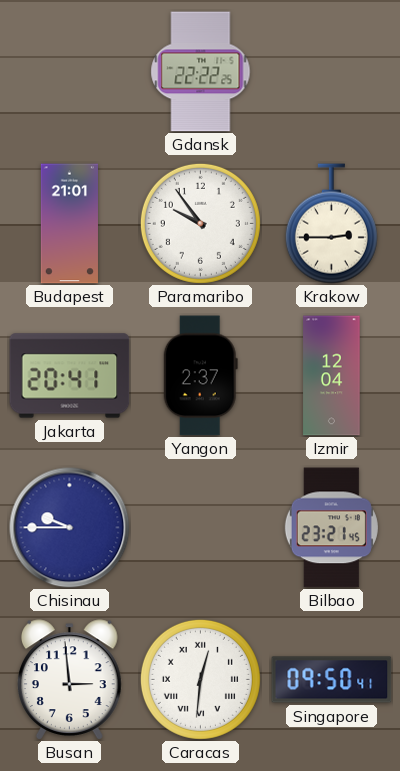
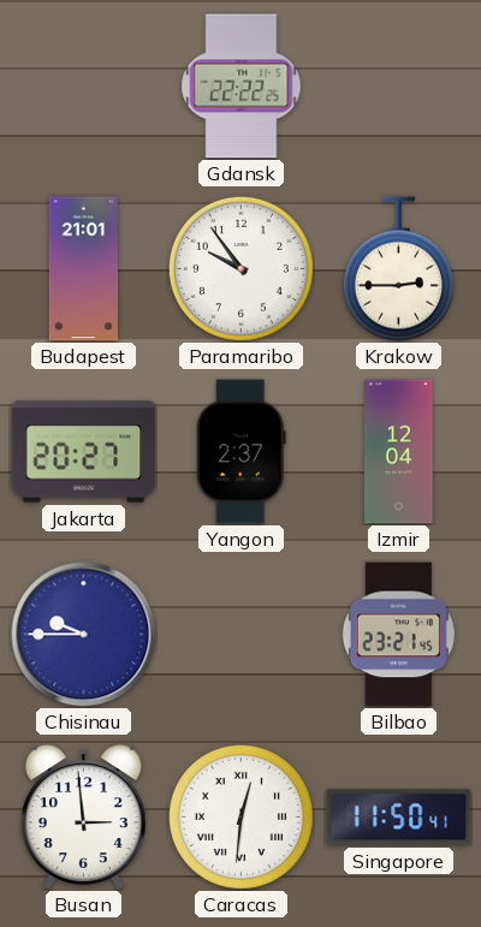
Jakarta: 20:41 -> 20:27
Singapore: 09:50 -> 11:50
